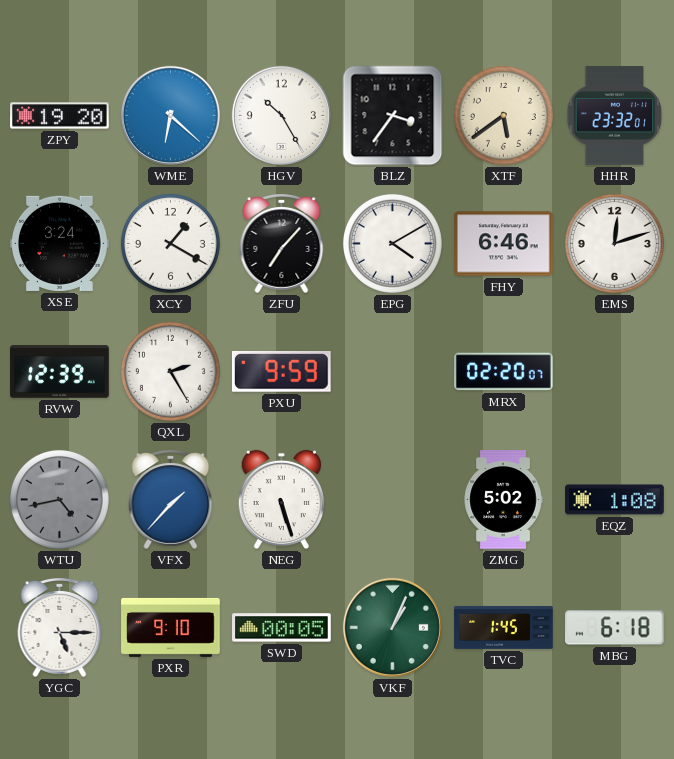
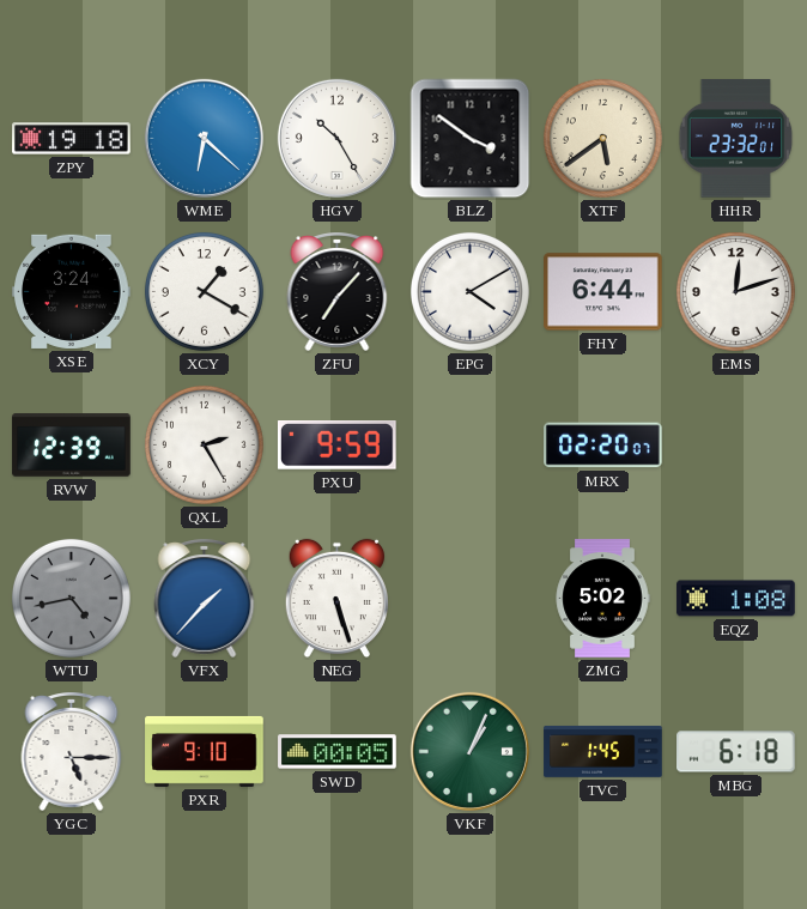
ZPY: 19:20 -> 19:18
BLZ: 3:36 -> 3:51
FHY: 6:46 -> 6:44
